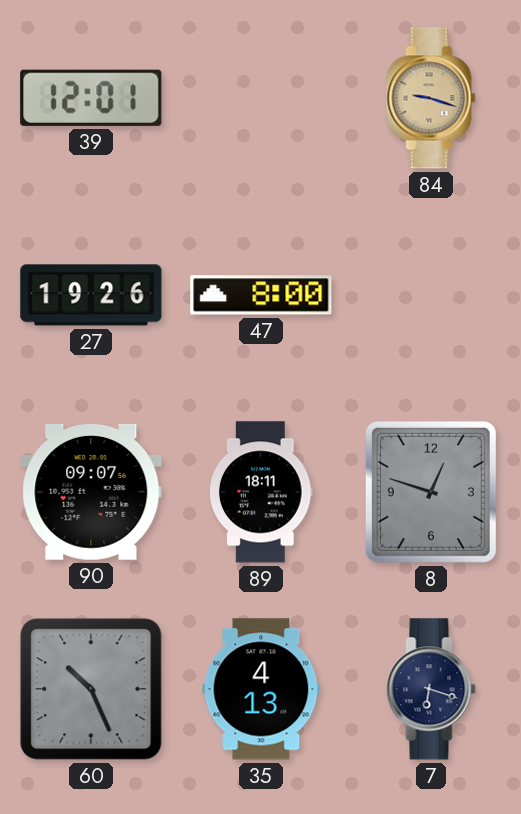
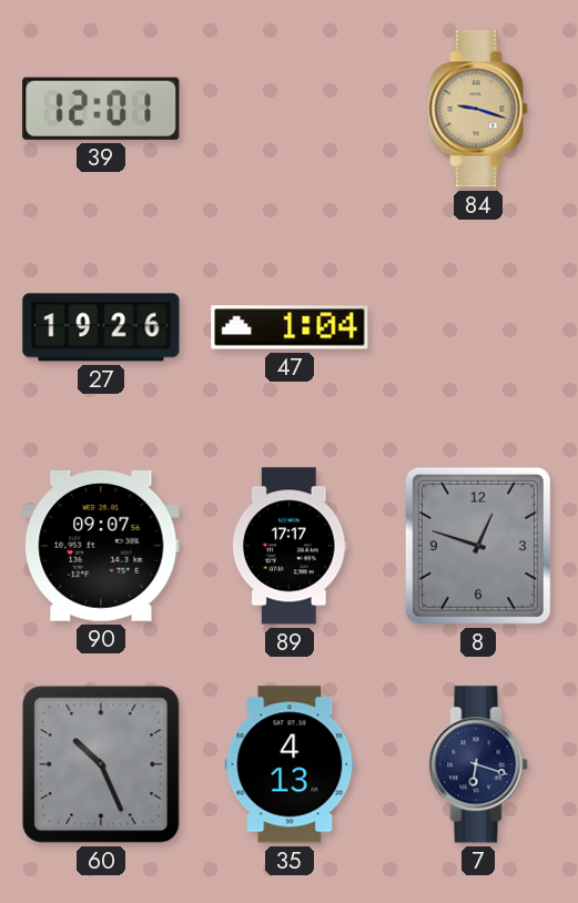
47: 8:00 -> 1:04
89: 18:11 -> 17:17
